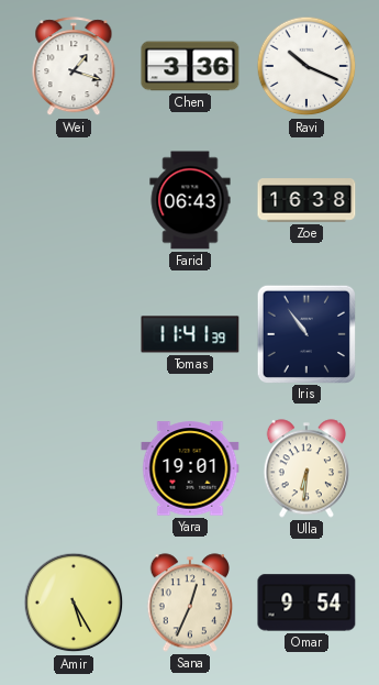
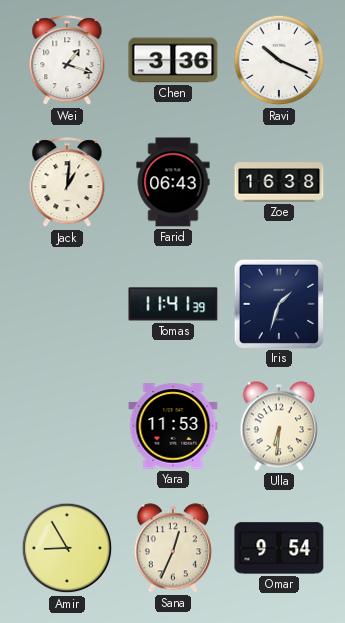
Jack: none -> 1:01
Iris: 10:54 -> 1:33
Yara: 19:01 -> 11:53
Amir: 5:25 -> 8:55
